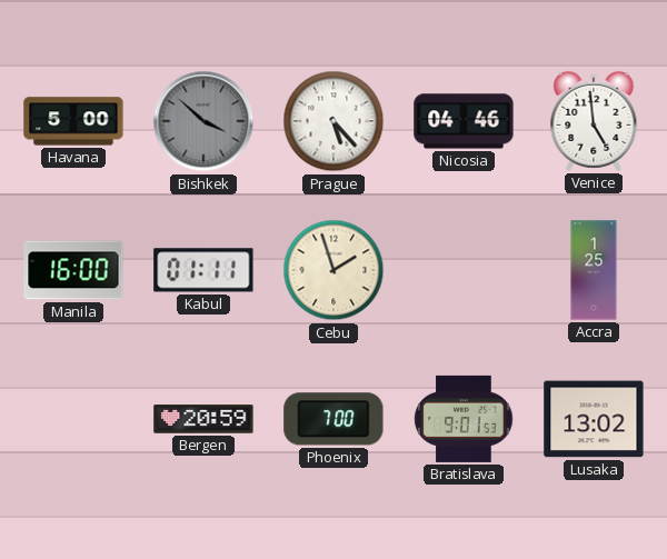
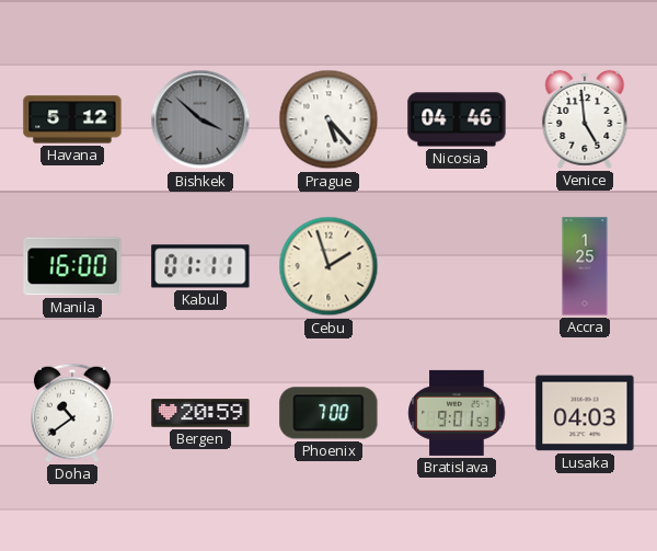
Havana: 5:00 -> 5:12
Doha: none -> 10:39
Lusaka: 13:02 -> 04:03
